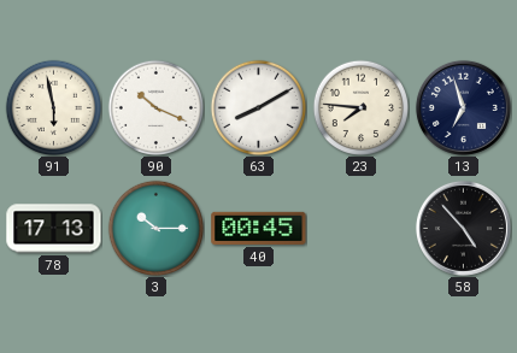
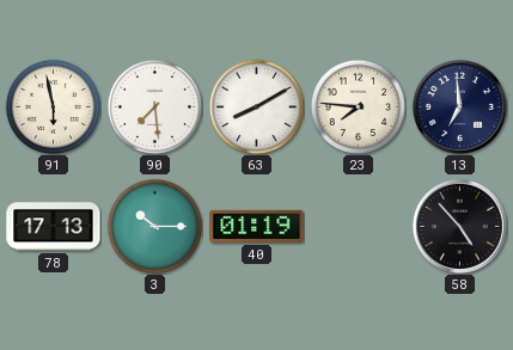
90: 10:19 -> 7:29
13: 6:57 -> 6:59
40: 00:45 -> 01:19
